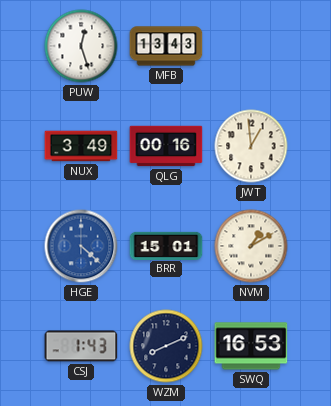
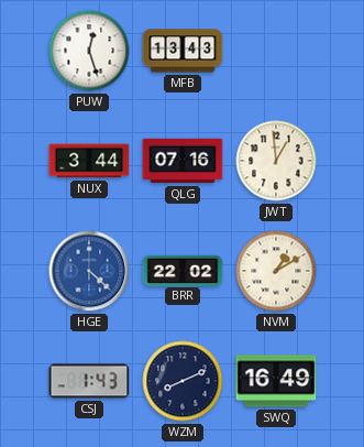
NUX: 3:49 -> 3:44
QLG: 00:16 -> 07:16
BRR: 15:01 -> 22:02
SWQ: 16:53 -> 16:49
